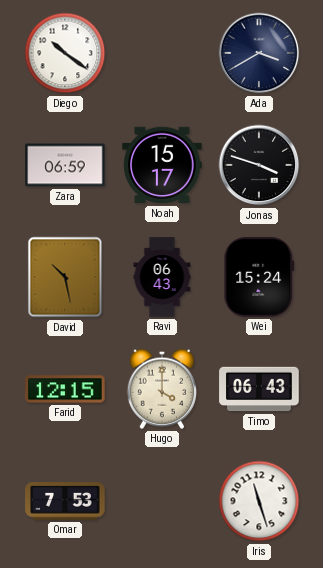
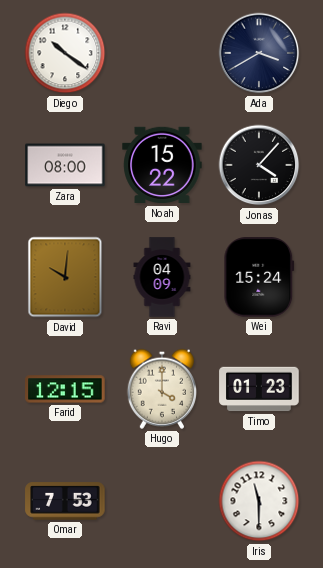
Zara: 06:59 -> 08:00
Noah: 15:17 -> 15:22
Jonas: 3:48 -> 4:07
David: 10:28 -> 10:01
Ravi: 06:43 -> 04:09
Timo: 06:43 -> 01:23
Iris: 11:27 -> 11:30
